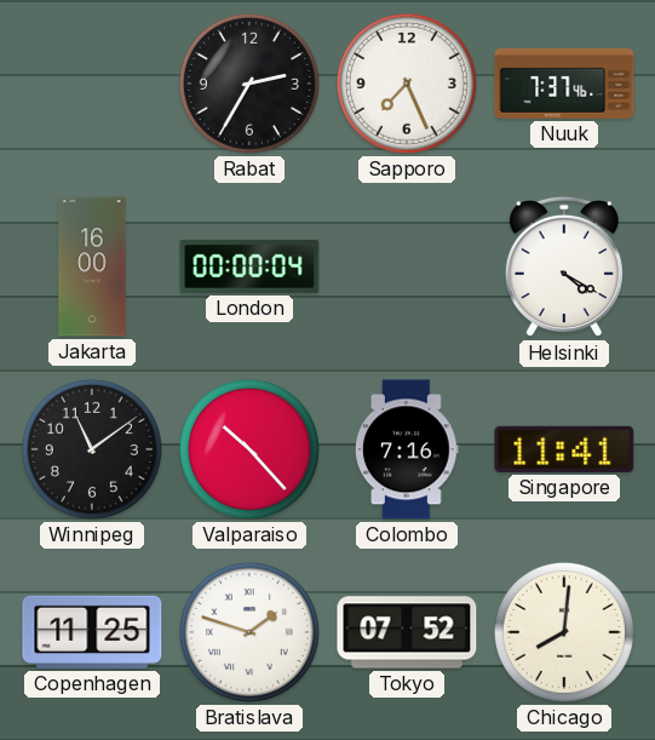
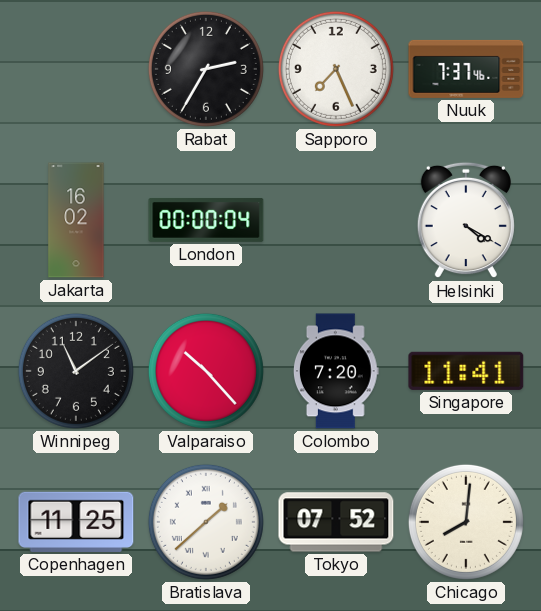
Jakarta: 16:00 -> 16:02
Colombo: 7:16 -> 7:20
Bratislava: 1:48 -> 1:38
